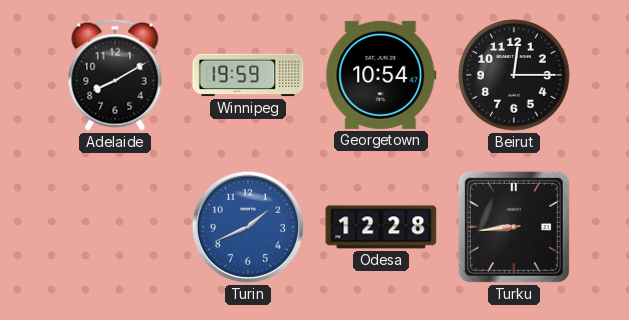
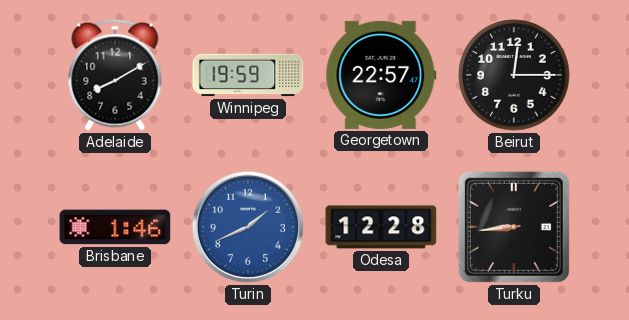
Georgetown: 10:54 -> 22:57
Brisbane: none -> 1:46
